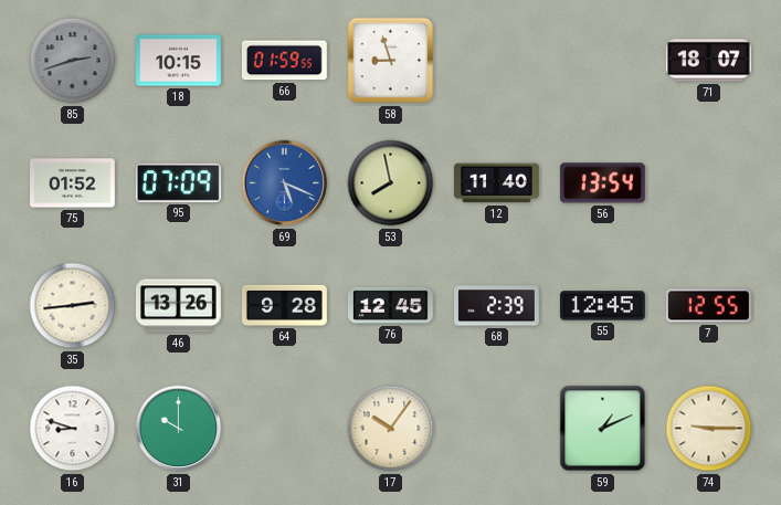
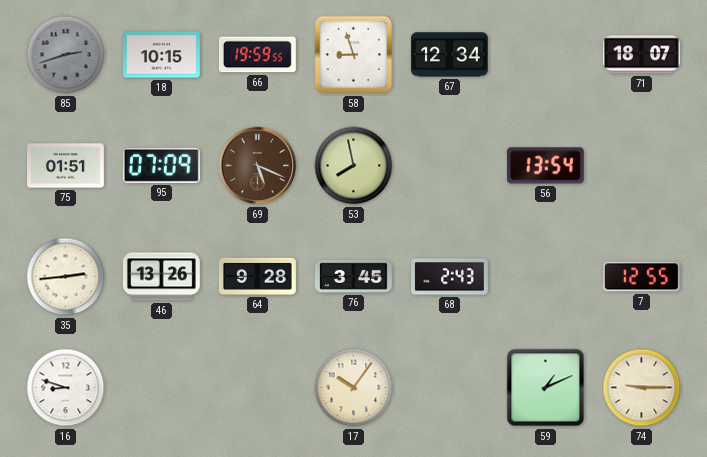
66: 01:59 -> 19:59
67: none -> 12:34
75: 01:52 -> 01:51
69 dial: blue -> brown
12: 11:40 -> none
76: 12:45 -> 3:45
68: 2:39 -> 2:43
55: 12:45 -> none
31: 10:00 -> none
